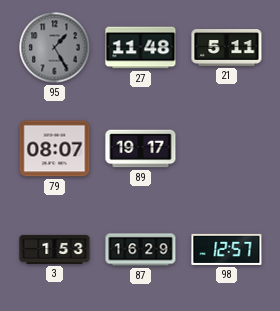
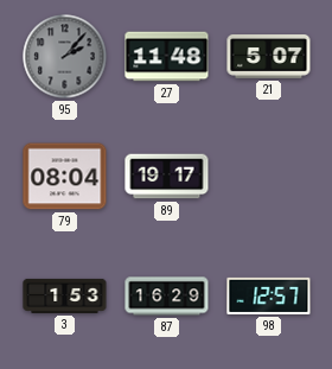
95: 1:25 -> 2:07
21: 5:11 -> 5:07
79: 08:07 -> 08:04
